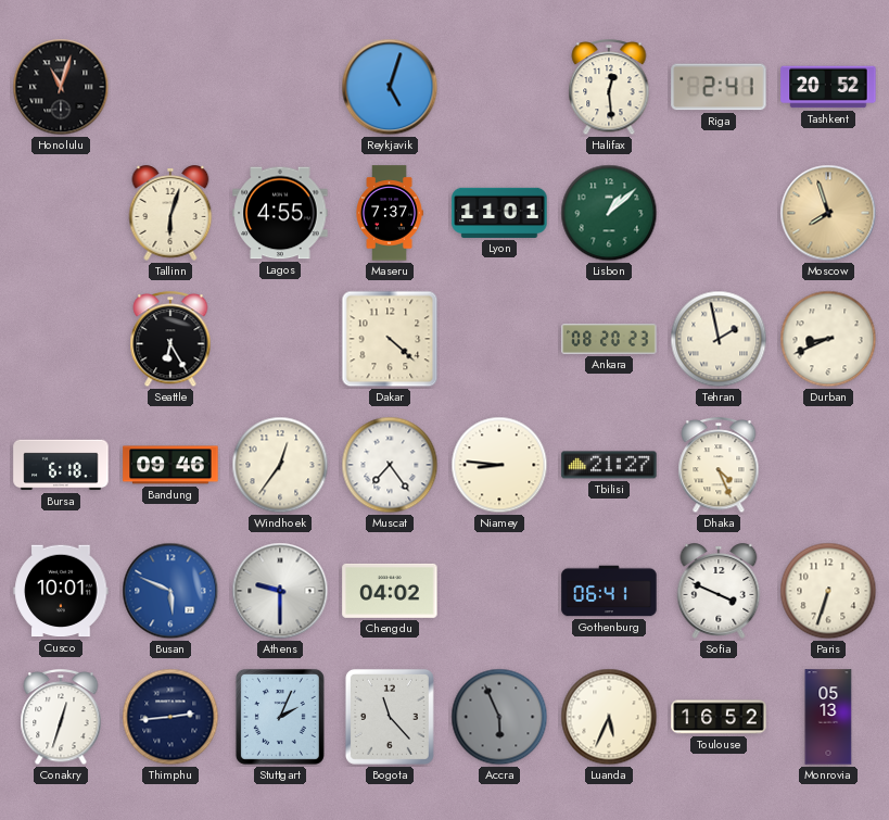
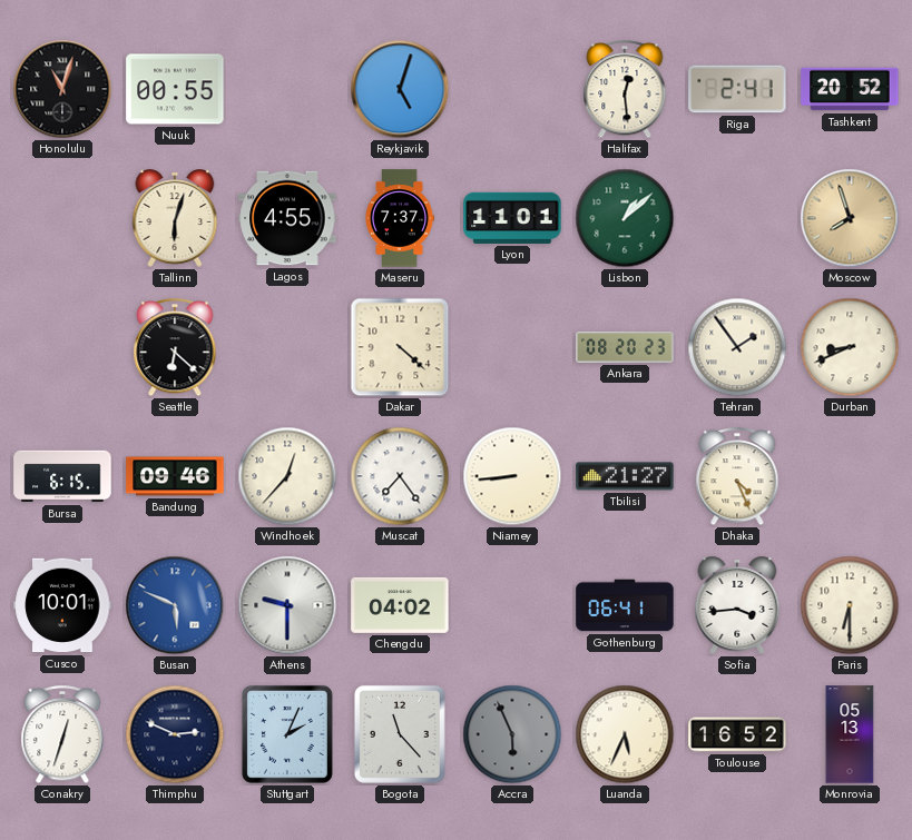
Nuuk: none -> 00:55
Seattle: 6:25 -> 6:22
Tehran: 1:58 -> 1:54
Bursa: 6:18 -> 6:15
Windhoek: 12:36 -> 12:37
Niamey: 8:46 -> 8:44
Sofia: 3:49 -> 3:44
Paris: 6:33 -> 6:30
Thimphu: 2:44 -> 2:49
